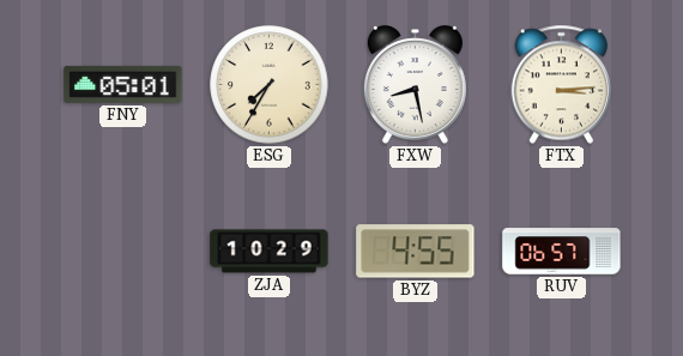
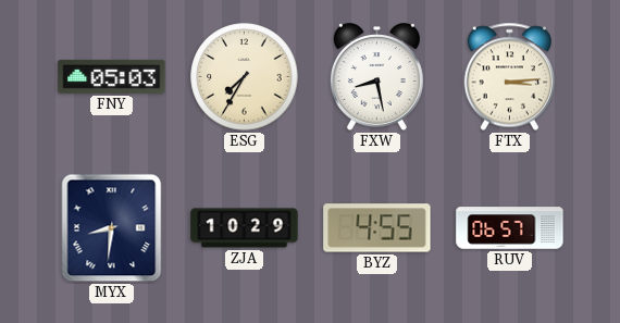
FNY: 05:01 -> 05:03
MYX: none -> 8:31
